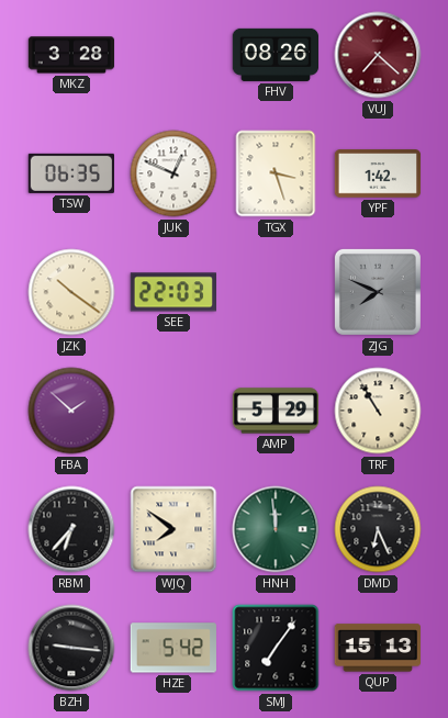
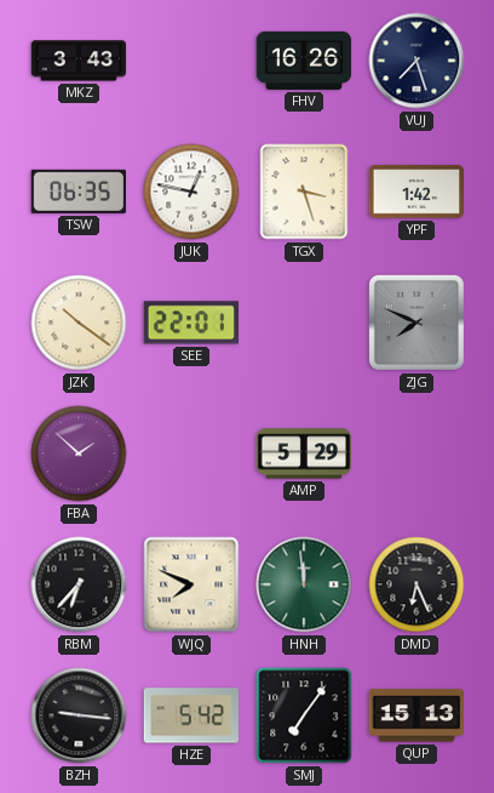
MKZ: 3:28 -> 3:43
FHV: 08:26 -> 16:26
VUJ: 7:22 -> 7:27
VUJ dial: burgundy -> navy
JUK: 12:49 -> 12:47
SEE: 22:03 -> 22:01
TRF: 10:55 -> none
WJQ: 7:51 -> 7:49
